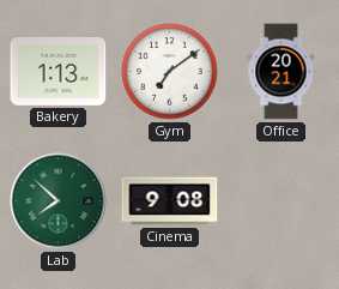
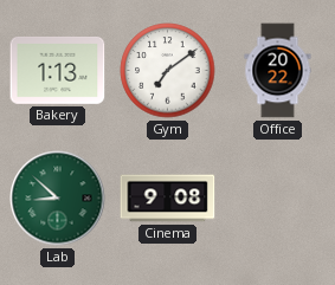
Office: 20:21 -> 20:22
Lab: 7:52 -> 8:52
